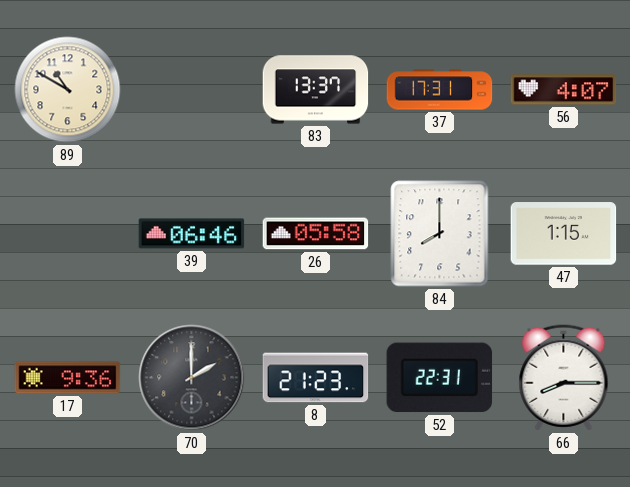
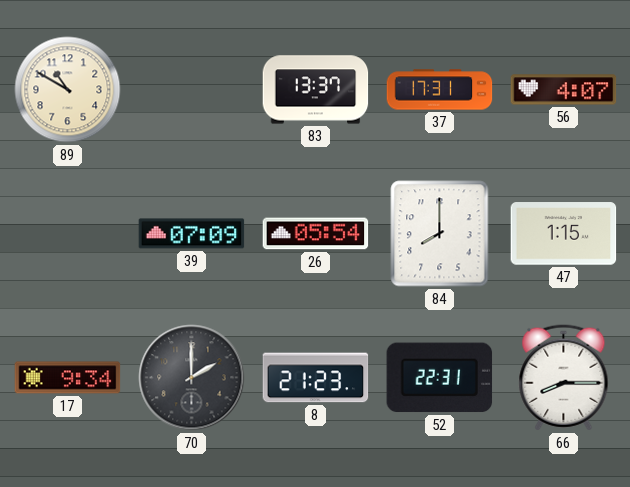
39: 06:46 -> 07:09
26: 05:58 -> 05:54
17: 9:36 -> 9:34
